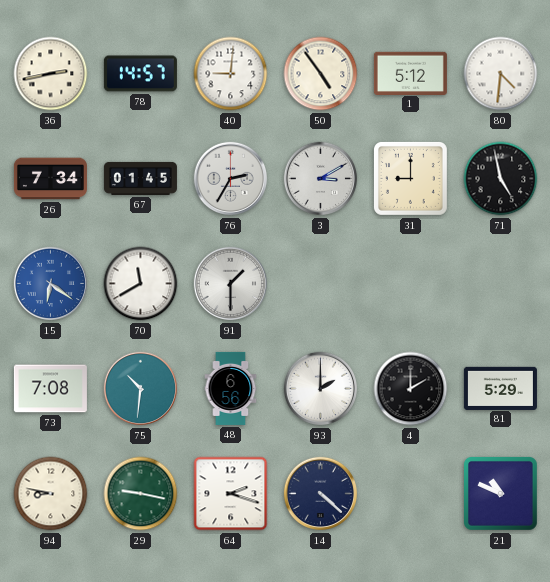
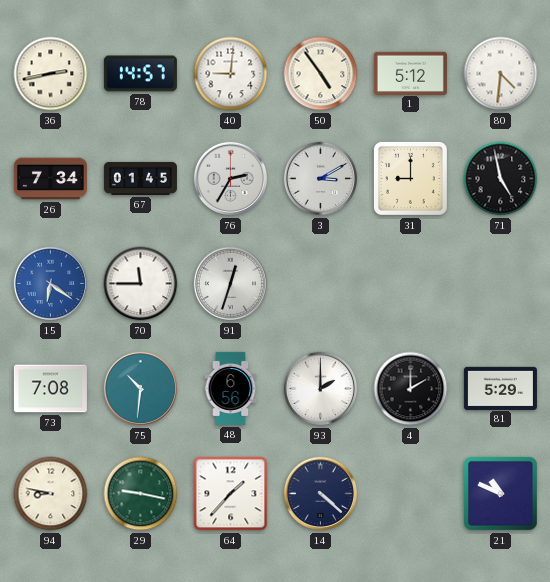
70: 11:40 -> 11:45
91: 1:30 -> 12:33
64: 2:18 -> 1:37
